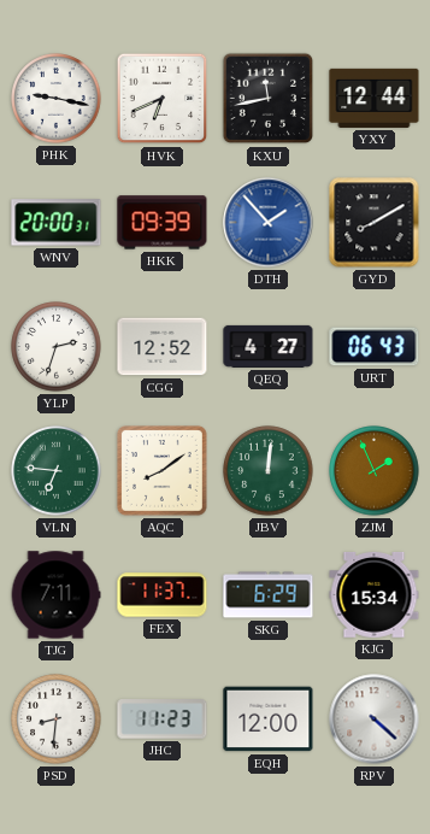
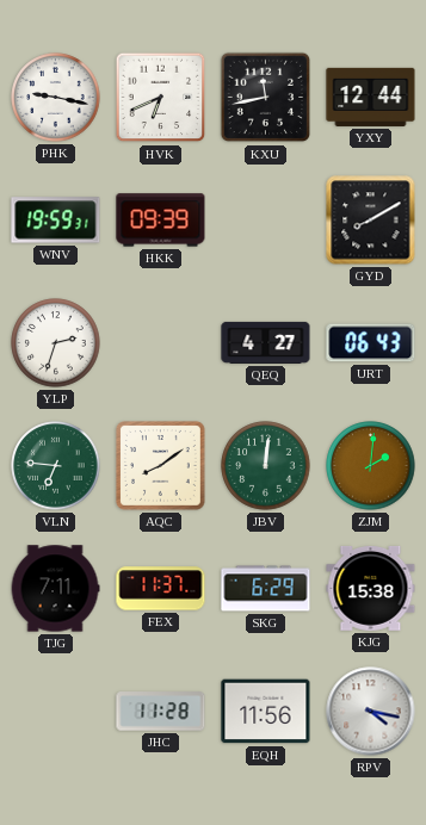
WNV: 20:00 -> 19:59
DTH: 1:53 -> none
CGG: 12:52 -> none
ZJM: 1:56 -> 2:01
KJG: 15:34 -> 15:38
PSD: 8:31 -> none
JHC: 11:23 -> 11:28
EQH: 12:00 -> 11:56
RPV: 4:22 -> 4:17
